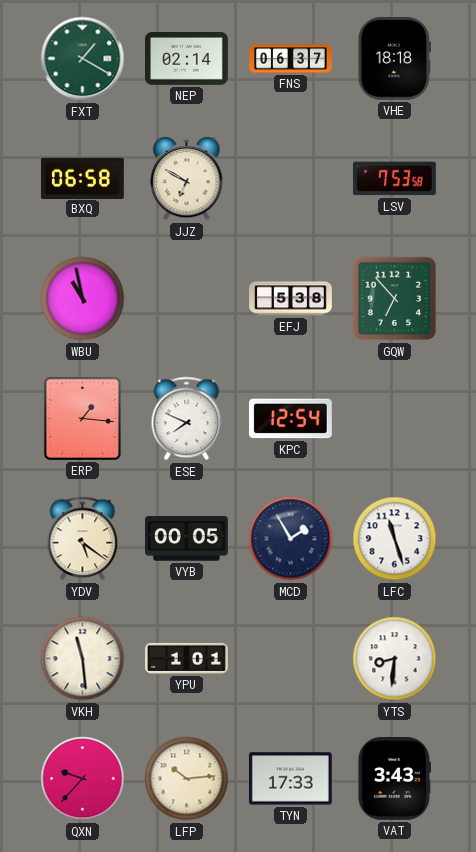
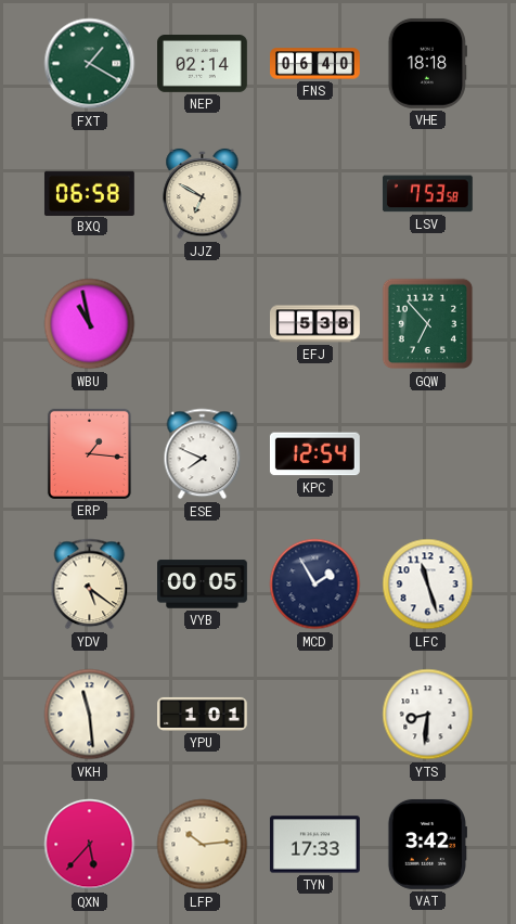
FNS: 06:37 -> 06:40
QXN: 9:37 -> 5:37
VAT: 3:43 -> 3:42
